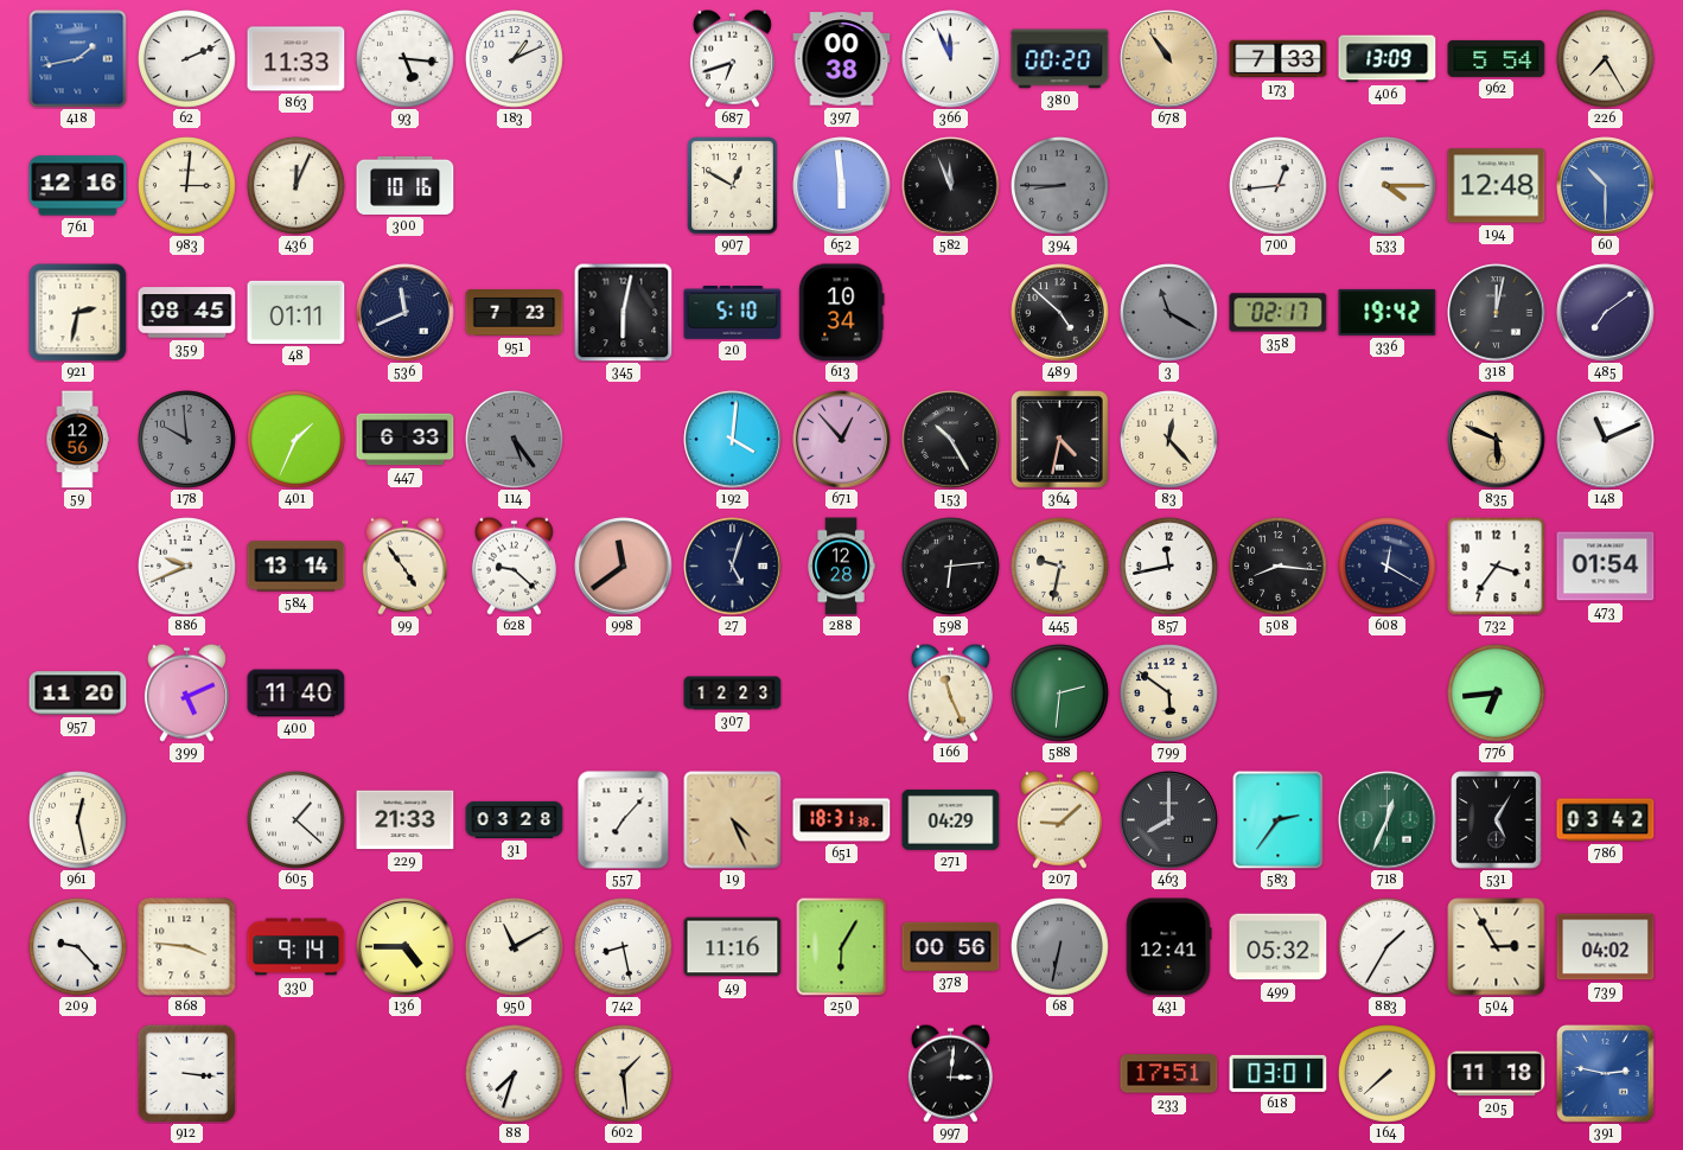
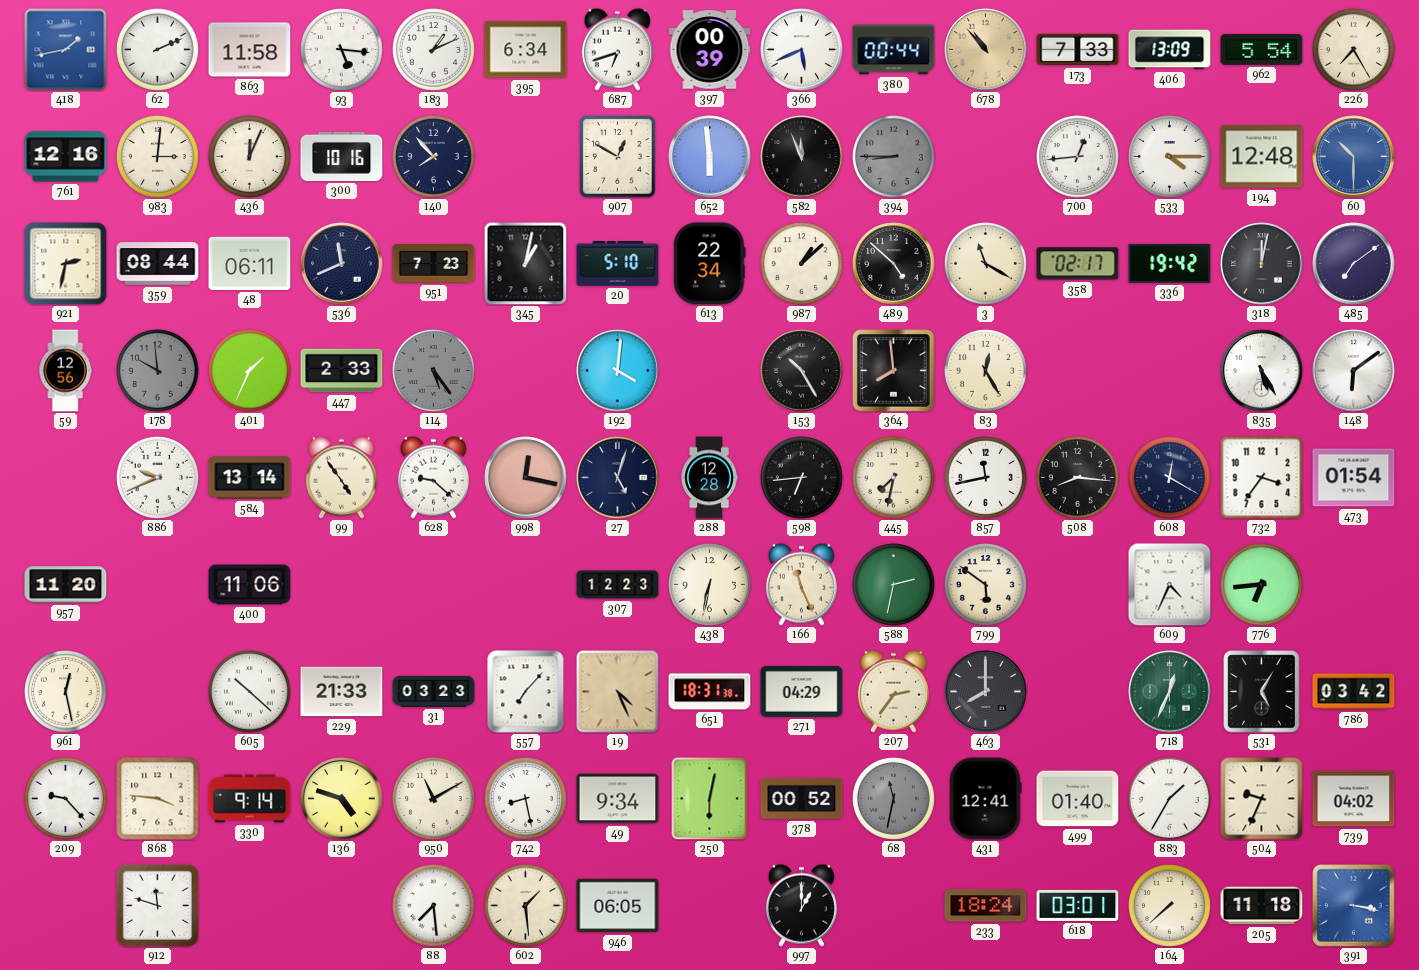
863: 11:33 -> 11:58
395: none -> 6:34
397: 00:38 -> 00:39
366: 11:56 -> 5:41
380: 00:20 -> 00:44
678: 10:54 -> 10:53
140: none -> 7:53
359: 08:45 -> 08:44
48: 01:11 -> 06:11
345: 6:02 -> 1:02
613: 10:34 -> 22:34
987: none -> 1:08
3 dial: grey -> cream
447: 6:33 -> 2:33
671: 12:53 -> none
364: 4:32 -> 7:59
83: 12:23 -> 12:25
835: 5:49 -> 5:25
835 dial: champagne -> white
148: 11:11 -> 6:09
998: 11:39 -> 12:17
598: 6:14 -> 6:44
445: 9:32 -> 7:32
399: 5:11 -> none
400: 11:40 -> 11:06
438: none -> 6:32
588: 2:31 -> 2:32
609: none -> 4:34
605: 1:22 -> 10:22
31: 03:28 -> 03:23
207: 9:08 -> 2:36
583: 2:36 -> none
136: 4:45 -> 4:48
49: 11:16 -> 9:34
250: 6:05 -> 6:02
378: 00:56 -> 00:52
68: 6:32 -> 11:32
499: 05:32 -> 01:40
504: 2:55 -> 9:34
912: 3:16 -> 11:48
88: 7:33 -> 7:29
946: none -> 06:05
997: 3:01 -> 1:00
233: 17:51 -> 18:24
391: 2:47 -> 3:17
